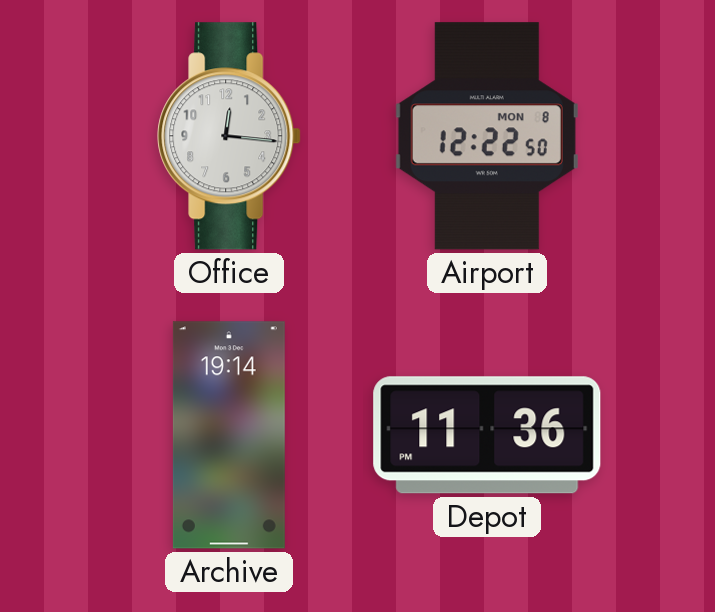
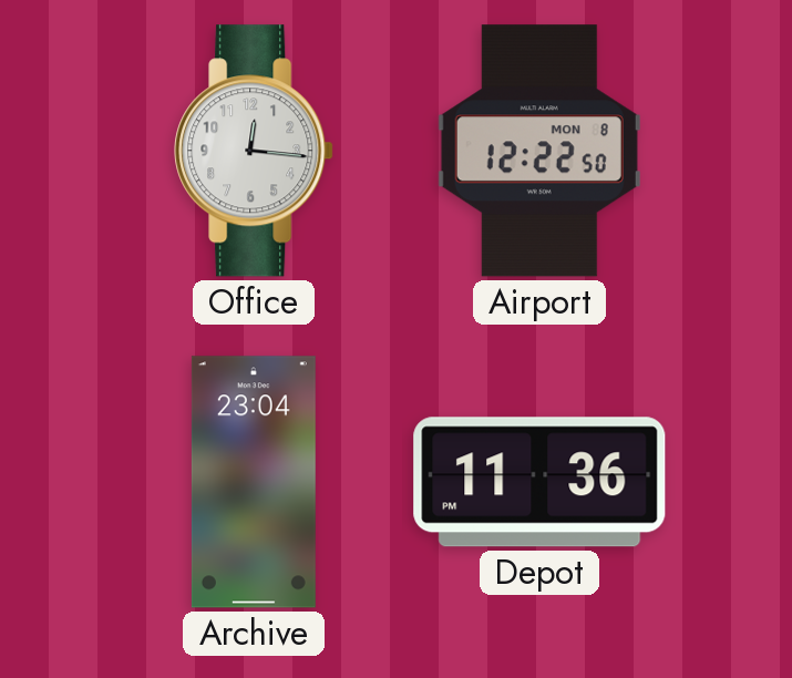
Archive: 19:14 -> 23:04
